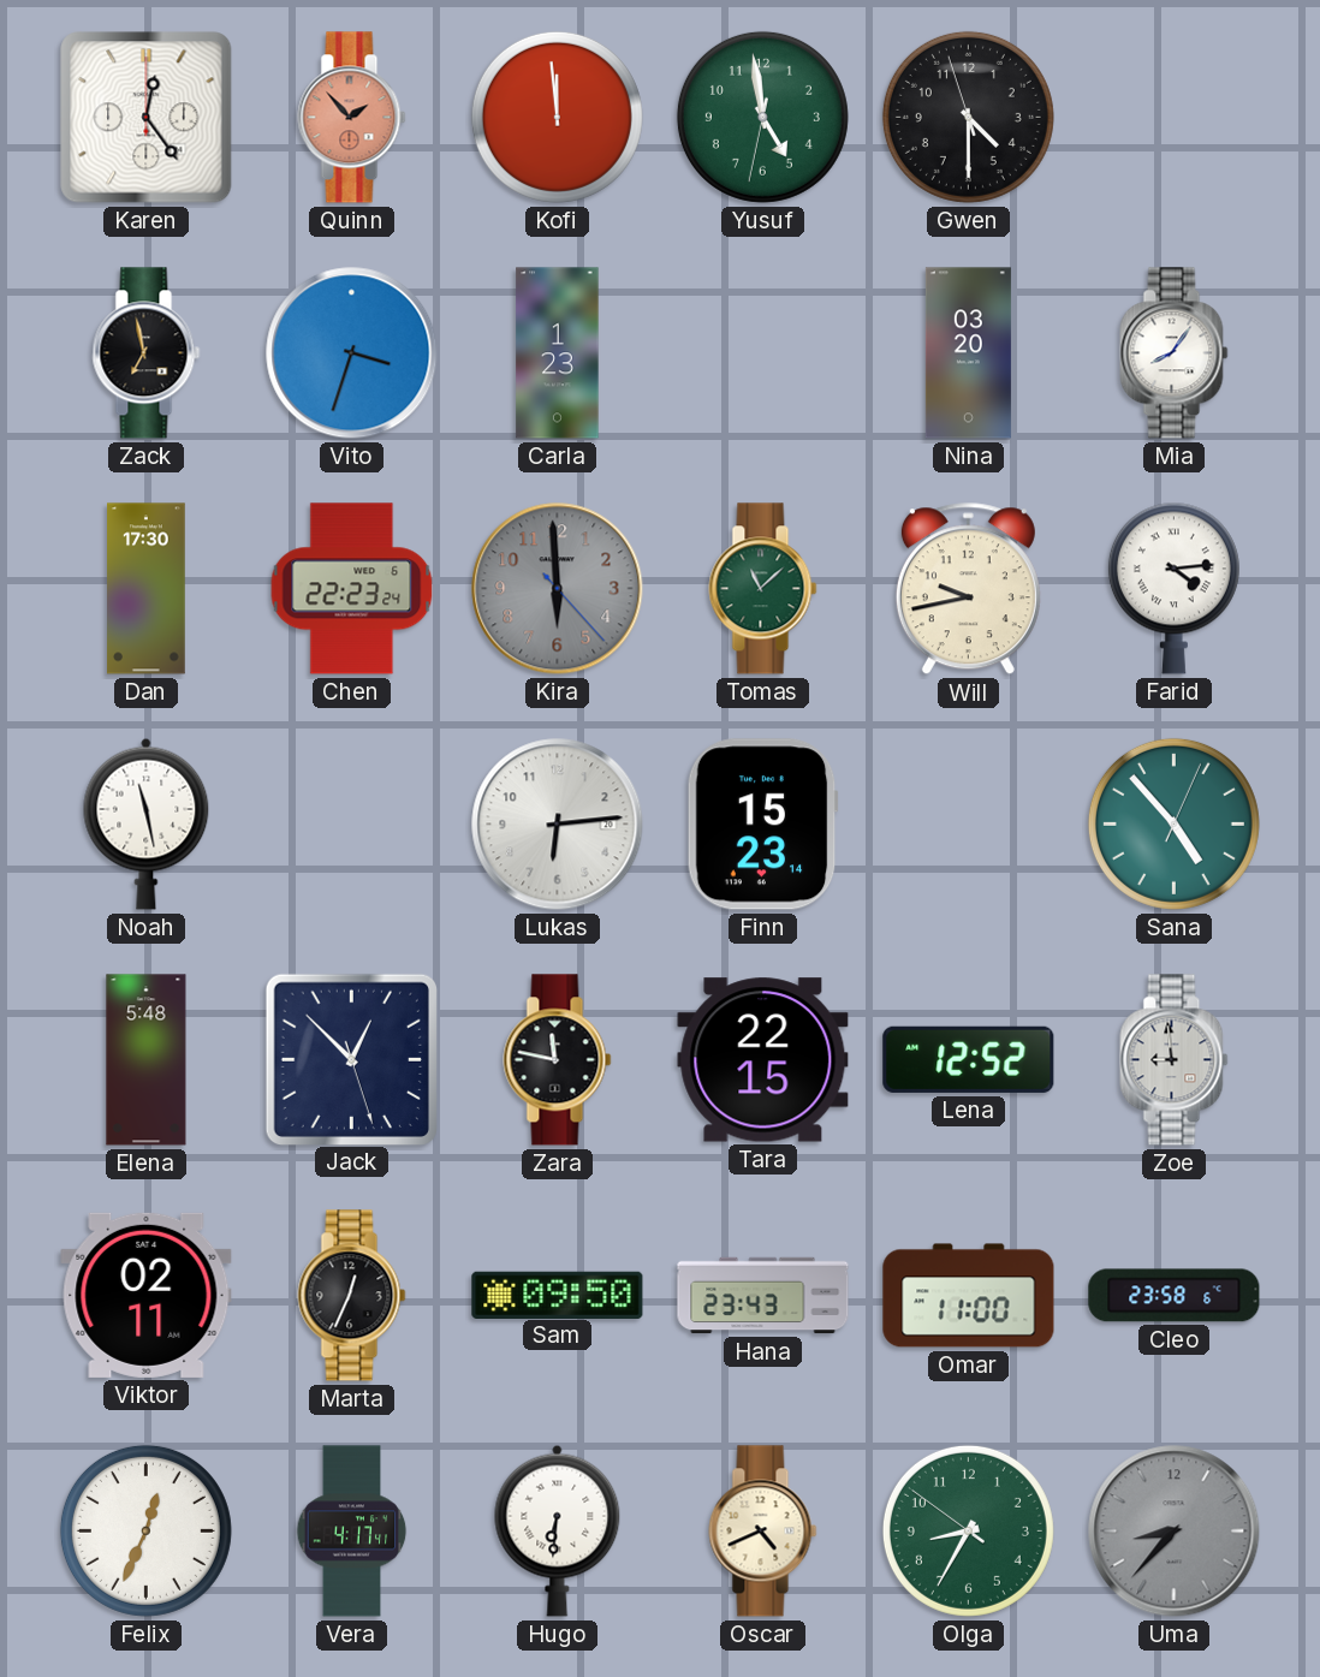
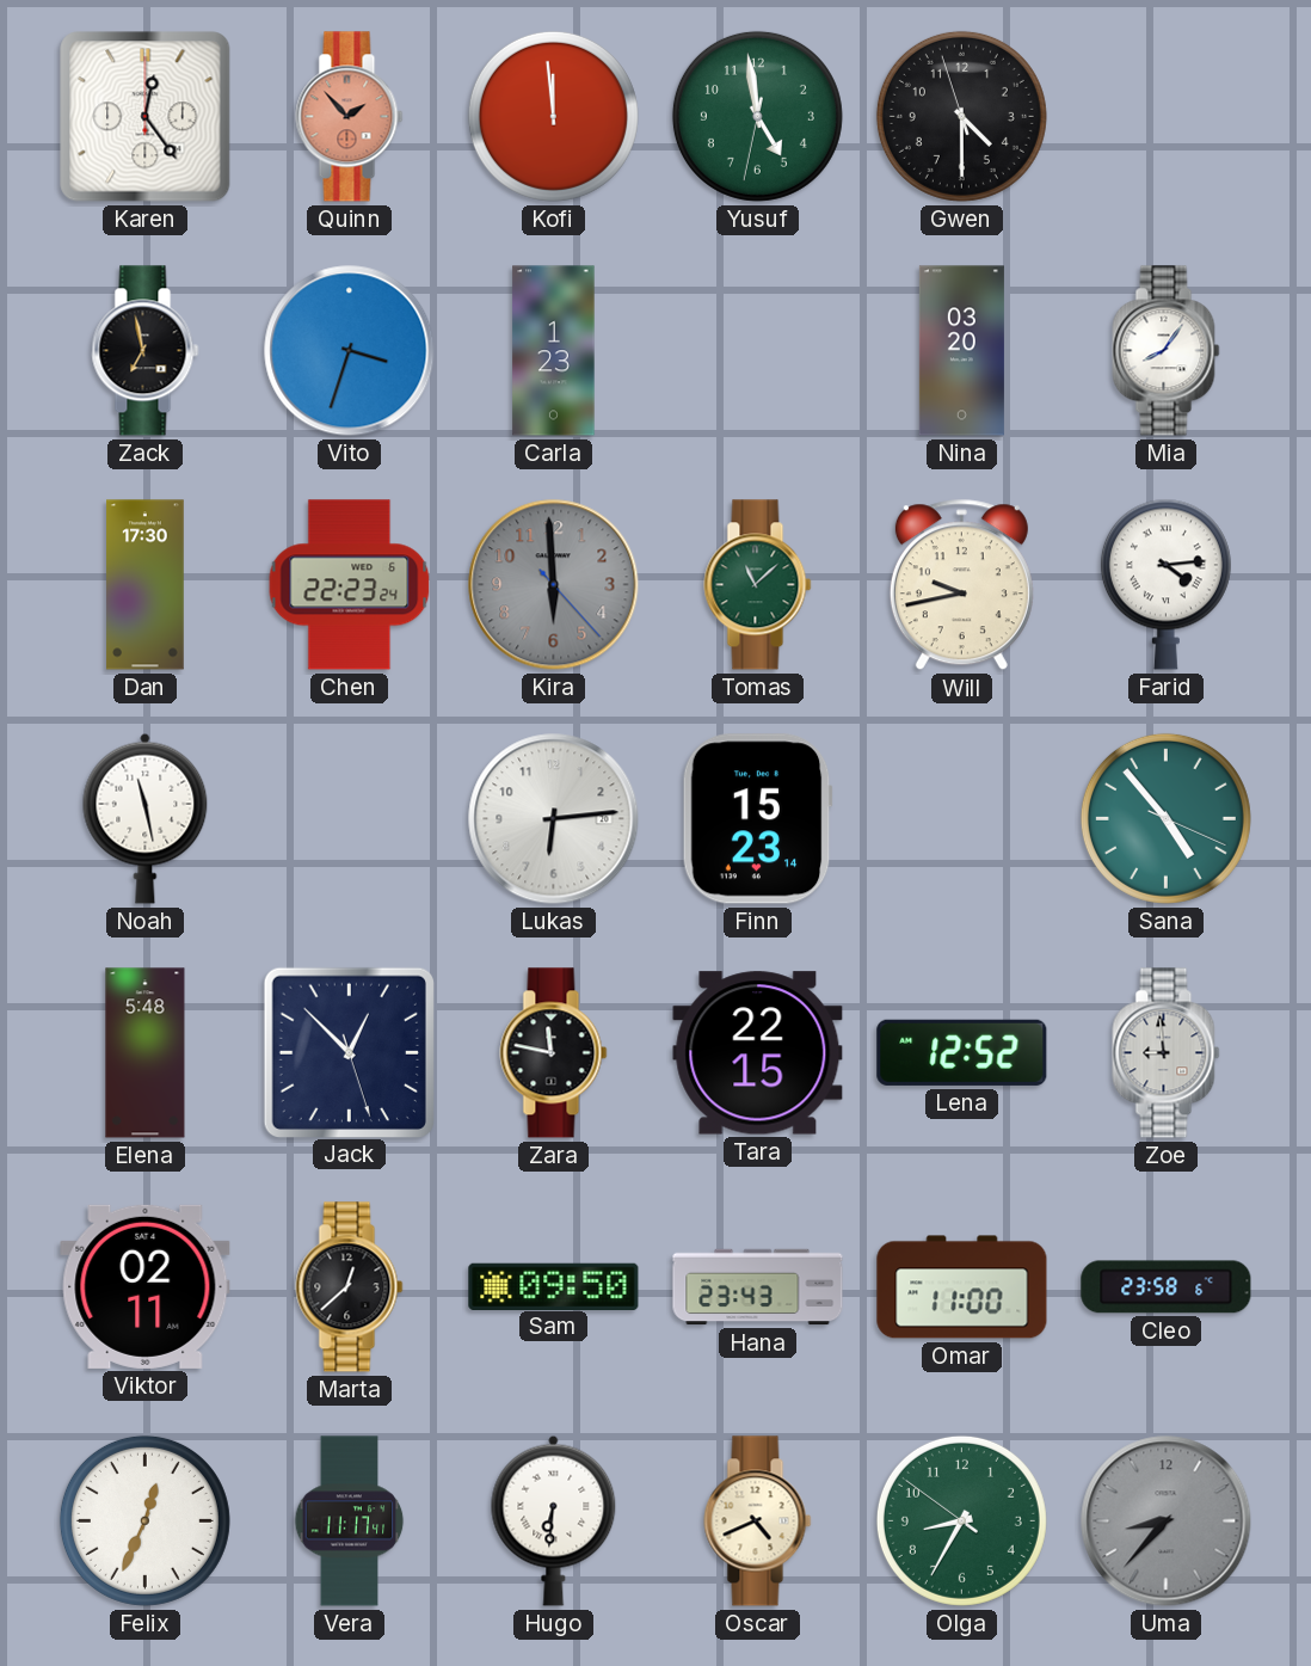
Sana: 4:53:04 -> 4:53:19
Marta: 12:34 -> 12:38
Vera: 4:17 -> 11:17
